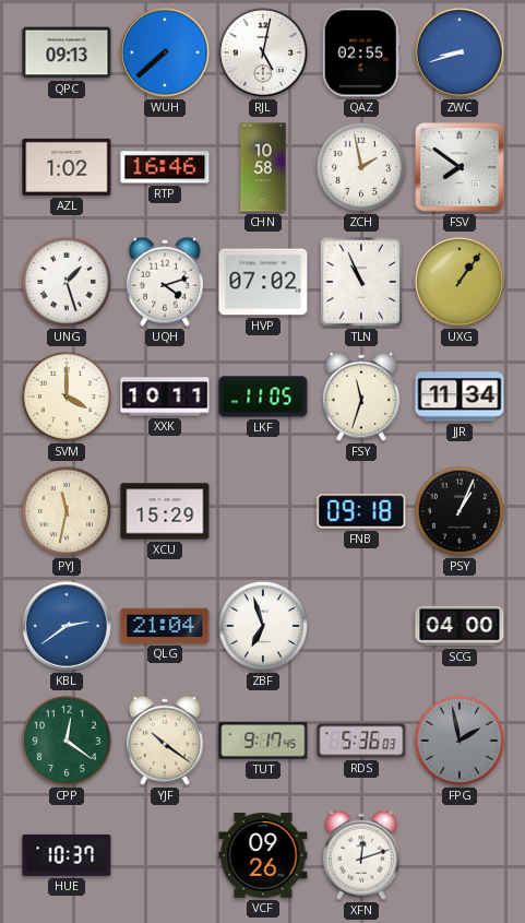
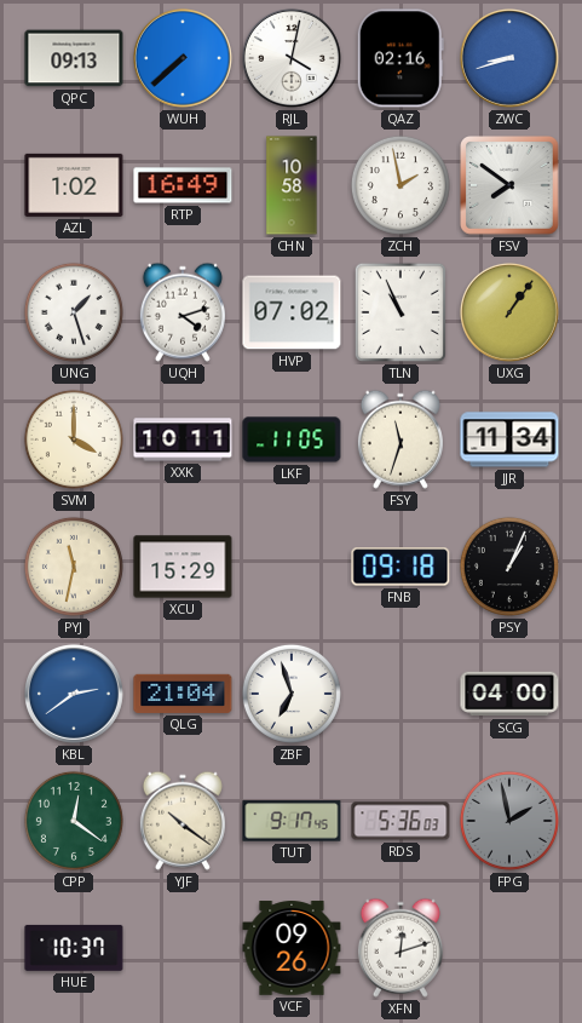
RJL: 5:02 -> 4:02
QAZ: 02:55 -> 02:16
RTP: 16:46 -> 16:49
